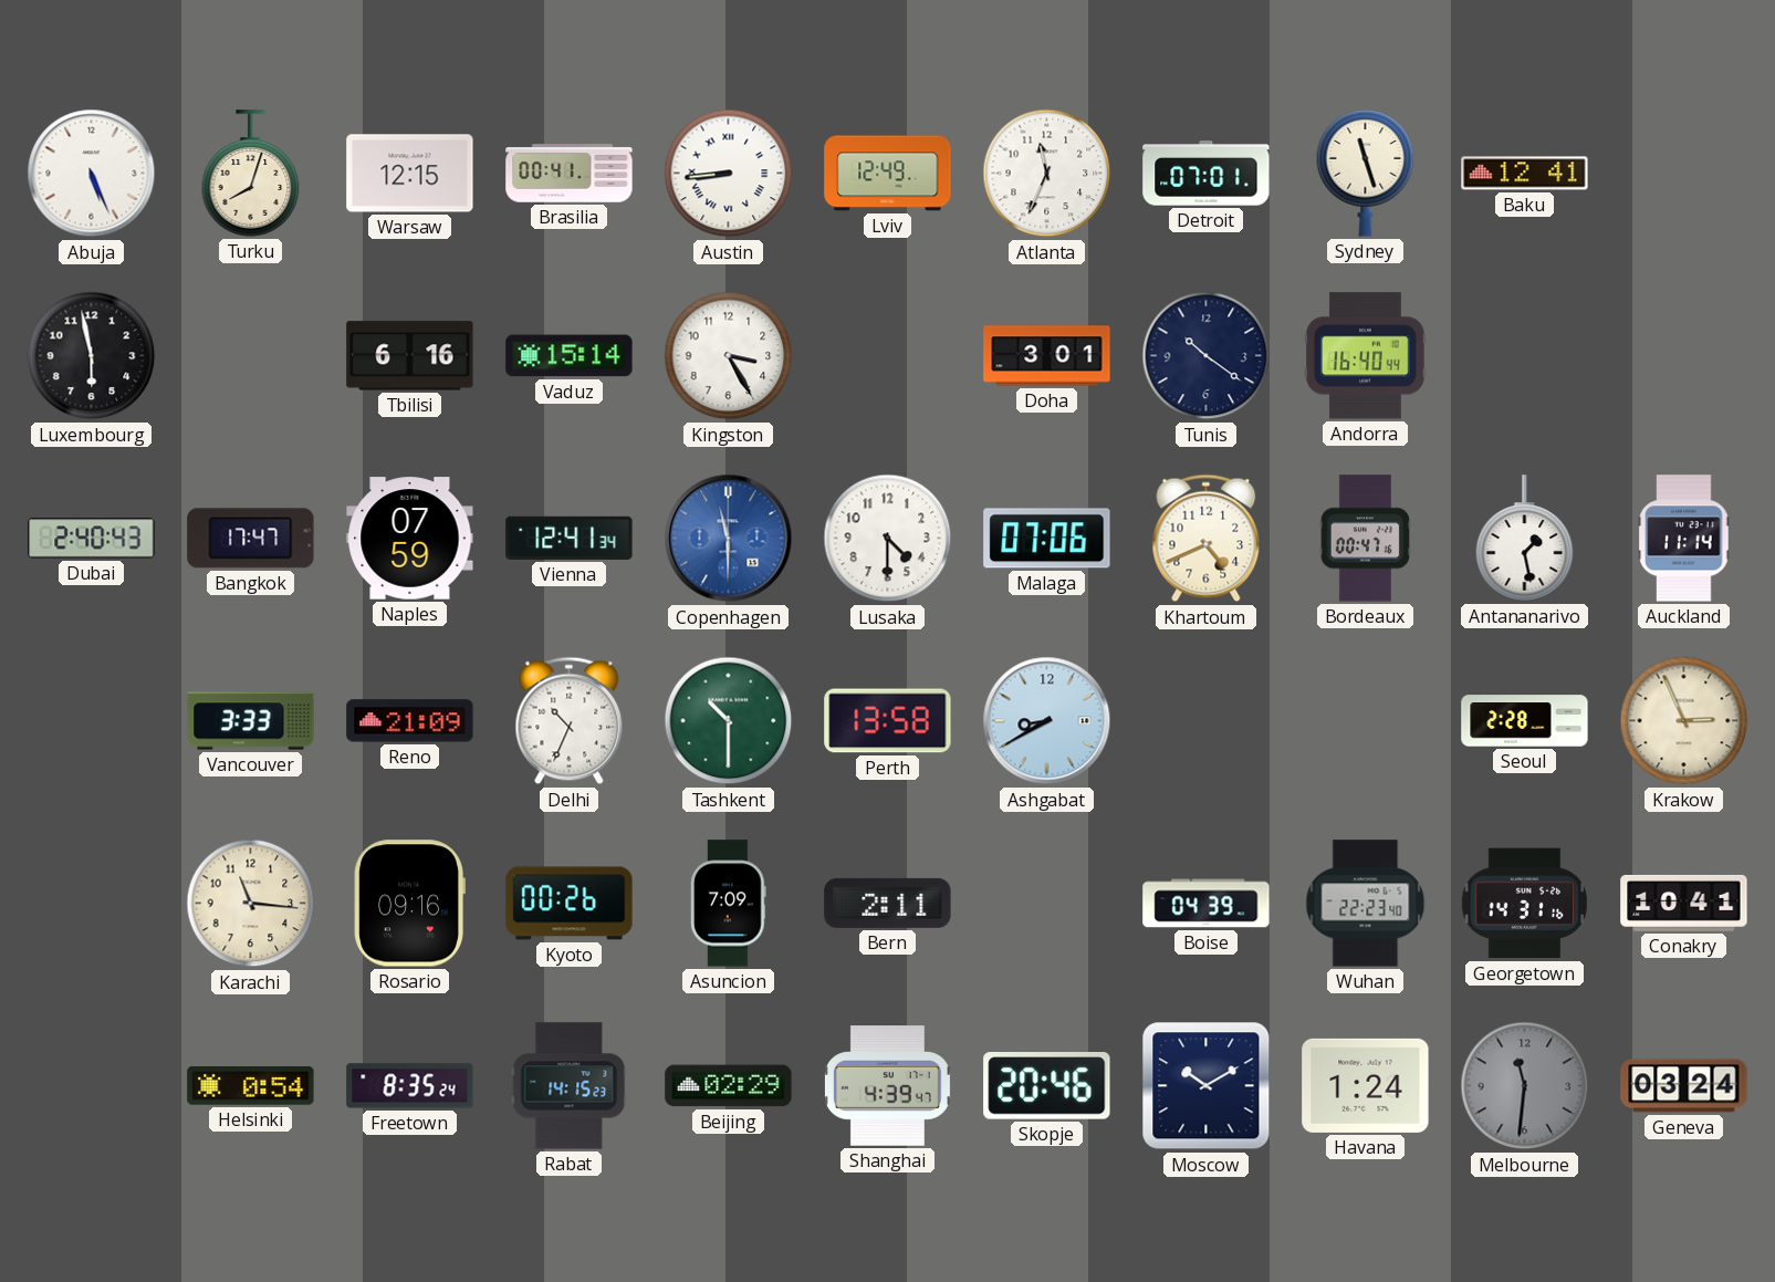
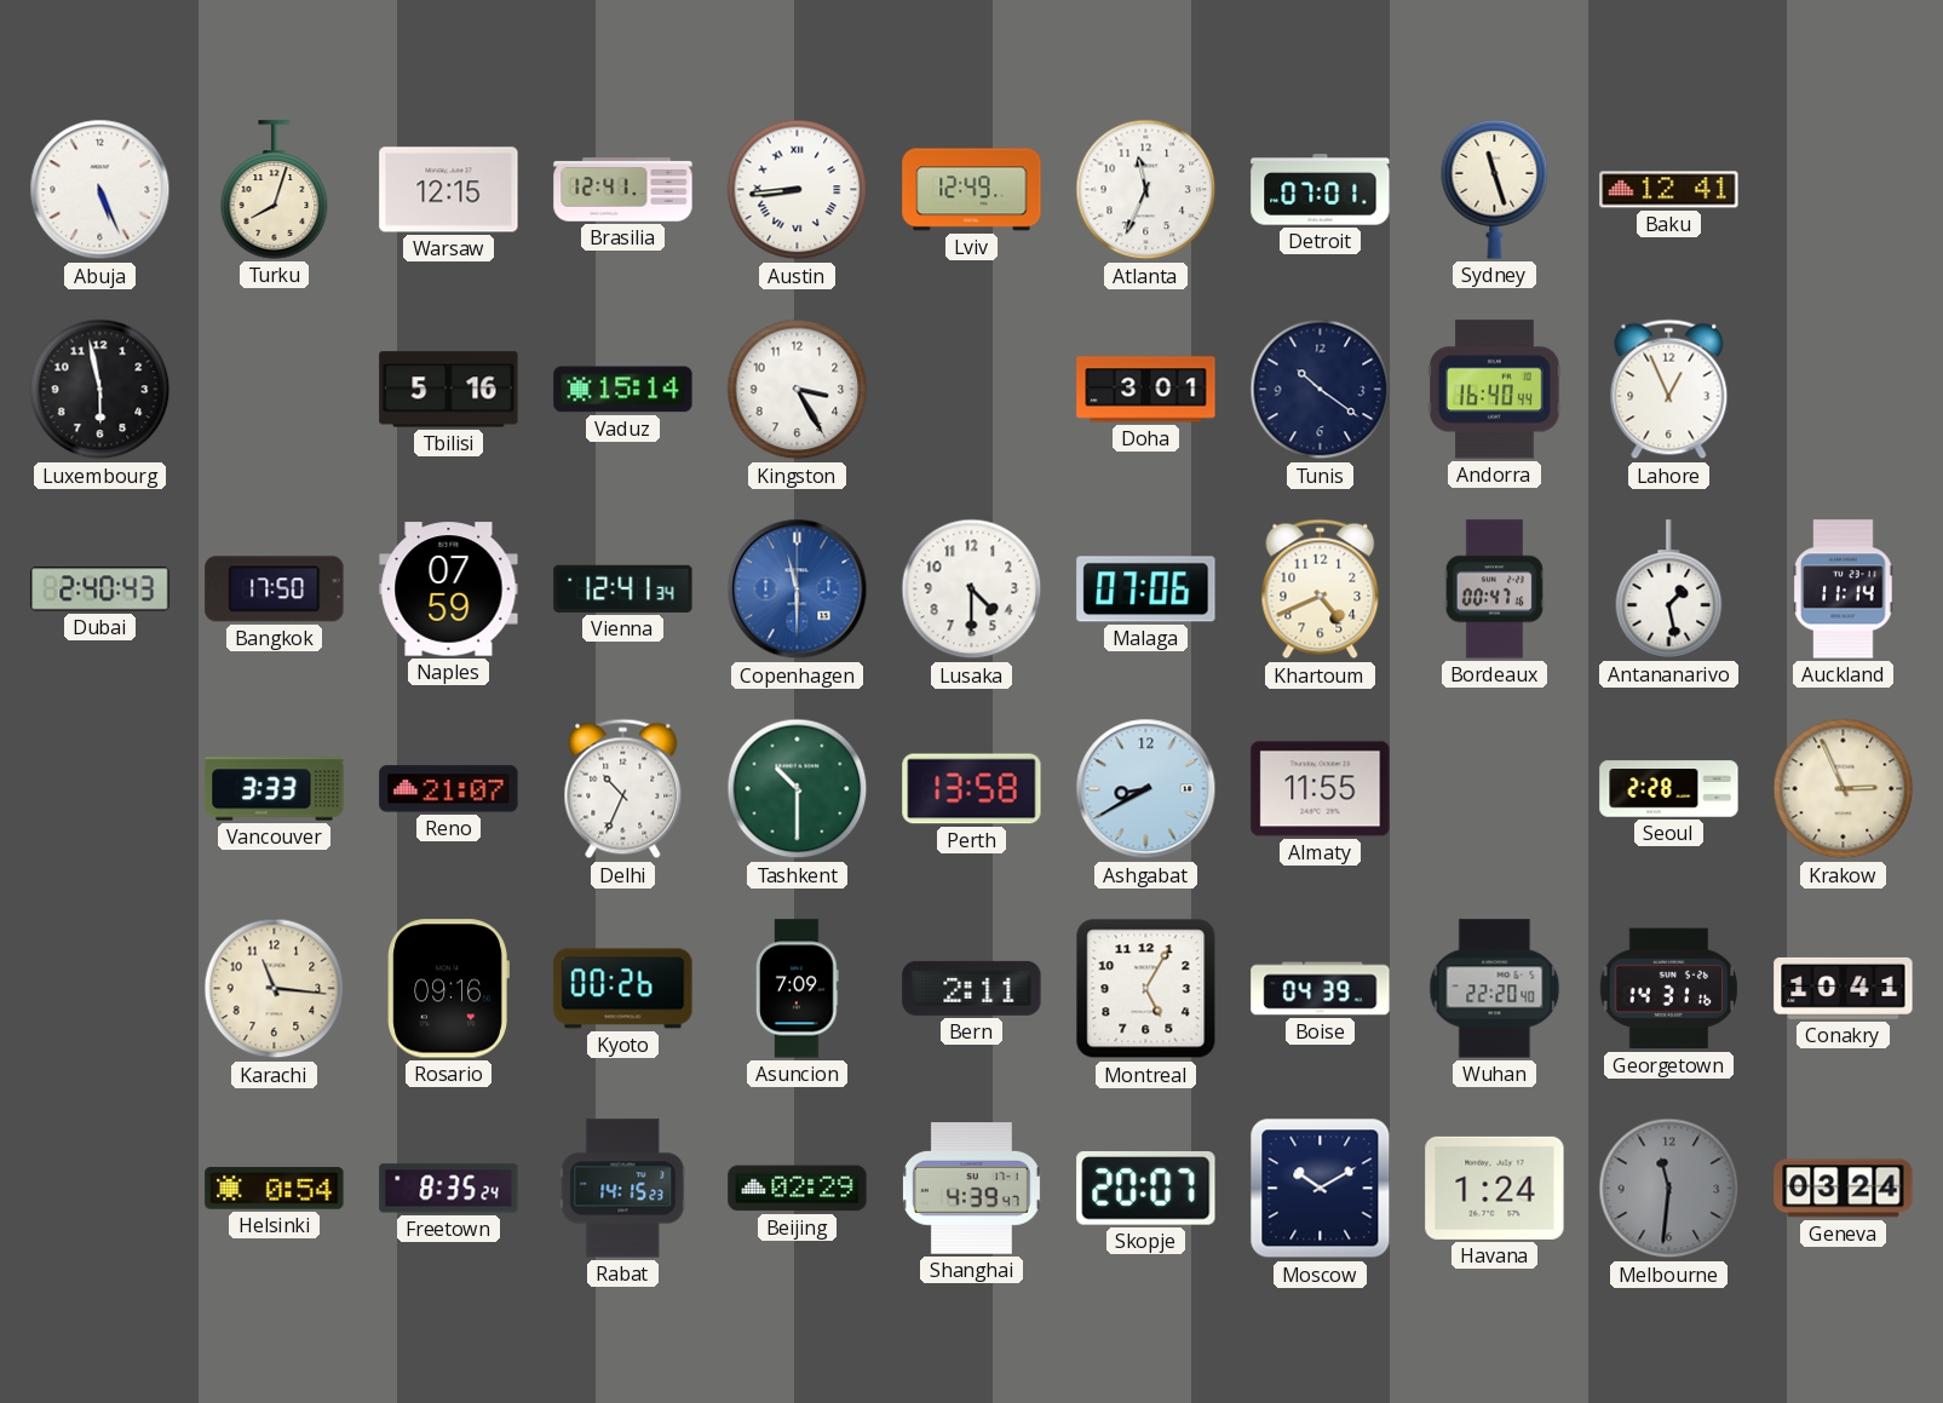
Brasilia: 00:41 -> 12:41
Tbilisi: 6:16 -> 5:16
Lahore: none -> 12:56
Bangkok: 17:47 -> 17:50
Reno: 21:09 -> 21:07
Almaty: none -> 11:55
Montreal: none -> 5:05
Wuhan: 22:23 -> 22:20
Skopje: 20:46 -> 20:07
